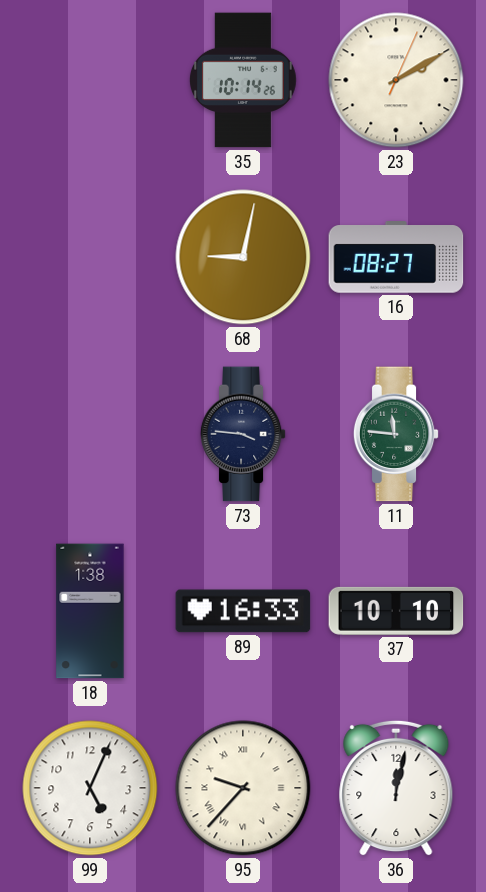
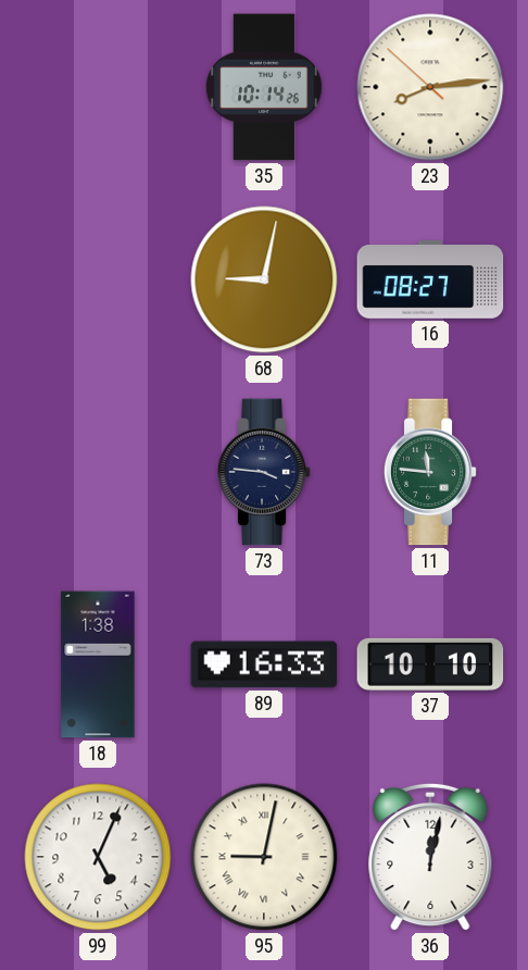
23: 2:10 -> 8:13
95: 9:37 -> 9:02
